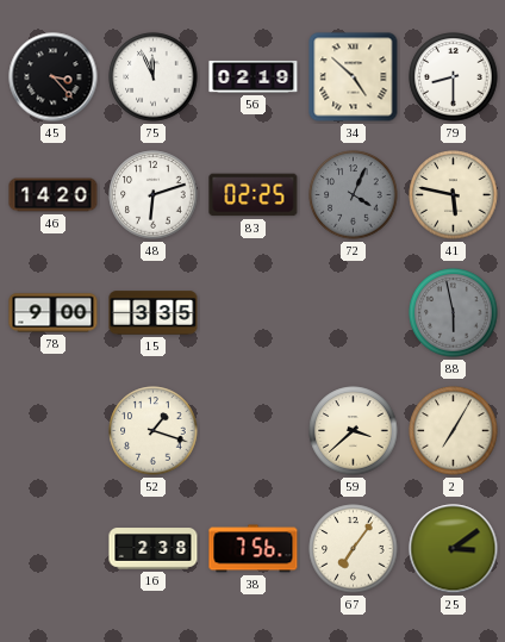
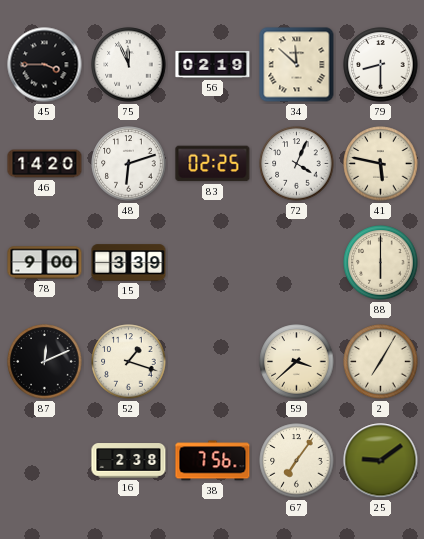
45: 3:23 -> 3:45
34: 4:52 -> 11:52
72 dial: grey -> white
15: 3:35 -> 3:39
88: 5:58 -> 6:00
88 dial: grey -> cream
87: none -> 12:11
25: 3:09 -> 9:09
